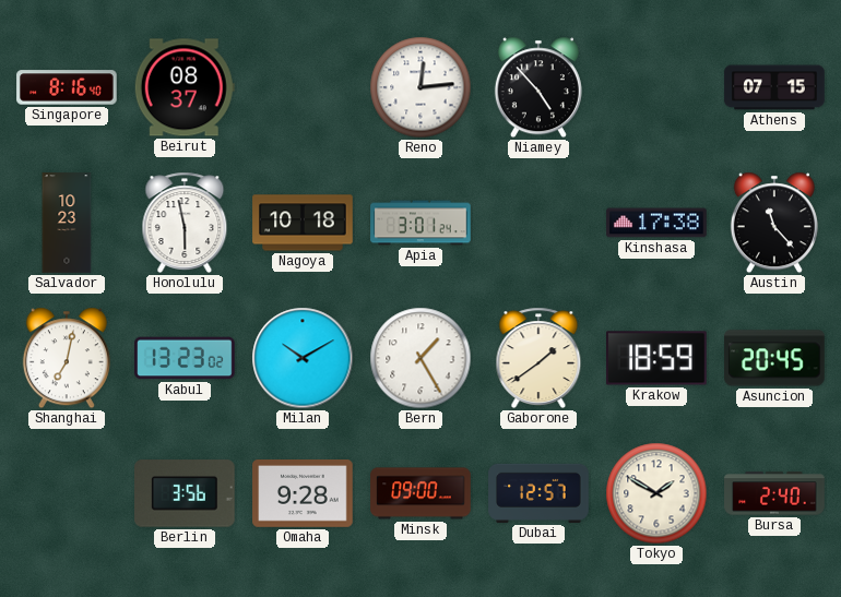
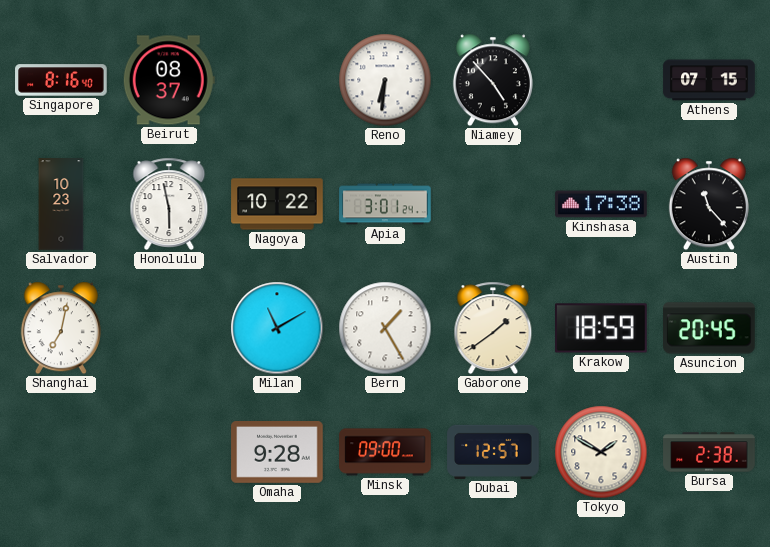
Reno: 12:14 -> 6:31
Nagoya: 10:18 -> 10:22
Kabul: 13:23 -> none
Milan: 10:10 -> 11:10
Berlin: 3:56 -> none
Bursa: 2:40 -> 2:38
